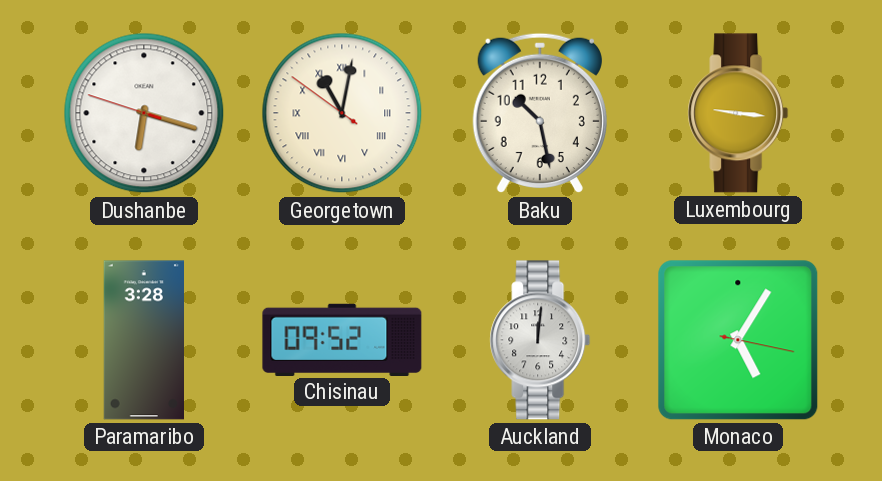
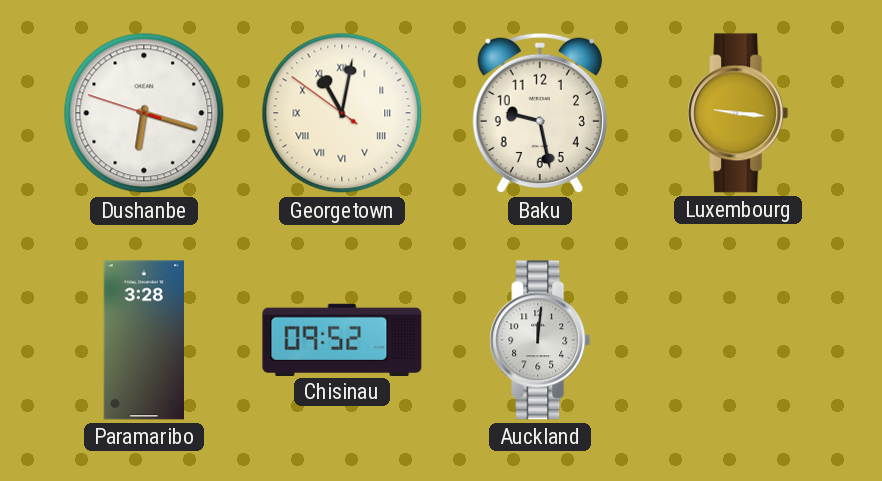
Baku: 10:28 -> 9:28
Monaco: 5:05 -> none
